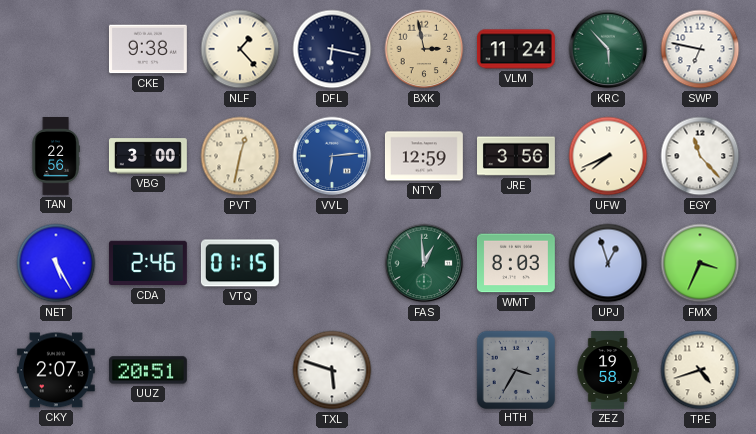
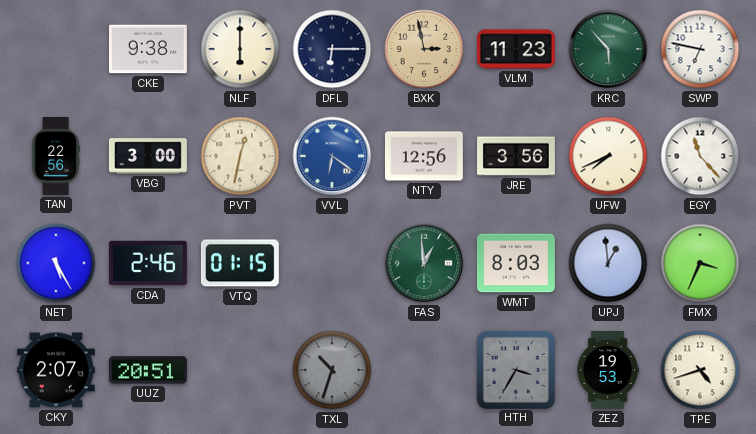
NLF: 1:23 -> 6:00
DFL: 6:17 -> 6:15
VLM: 11:24 -> 11:23
VVL: 6:14 -> 6:21
NTY: 12:59 -> 12:56
UPJ: 12:57 -> 12:59
TXL: 5:48 -> 10:33
TXL dial: white -> grey
ZEZ: 19:58 -> 19:53
